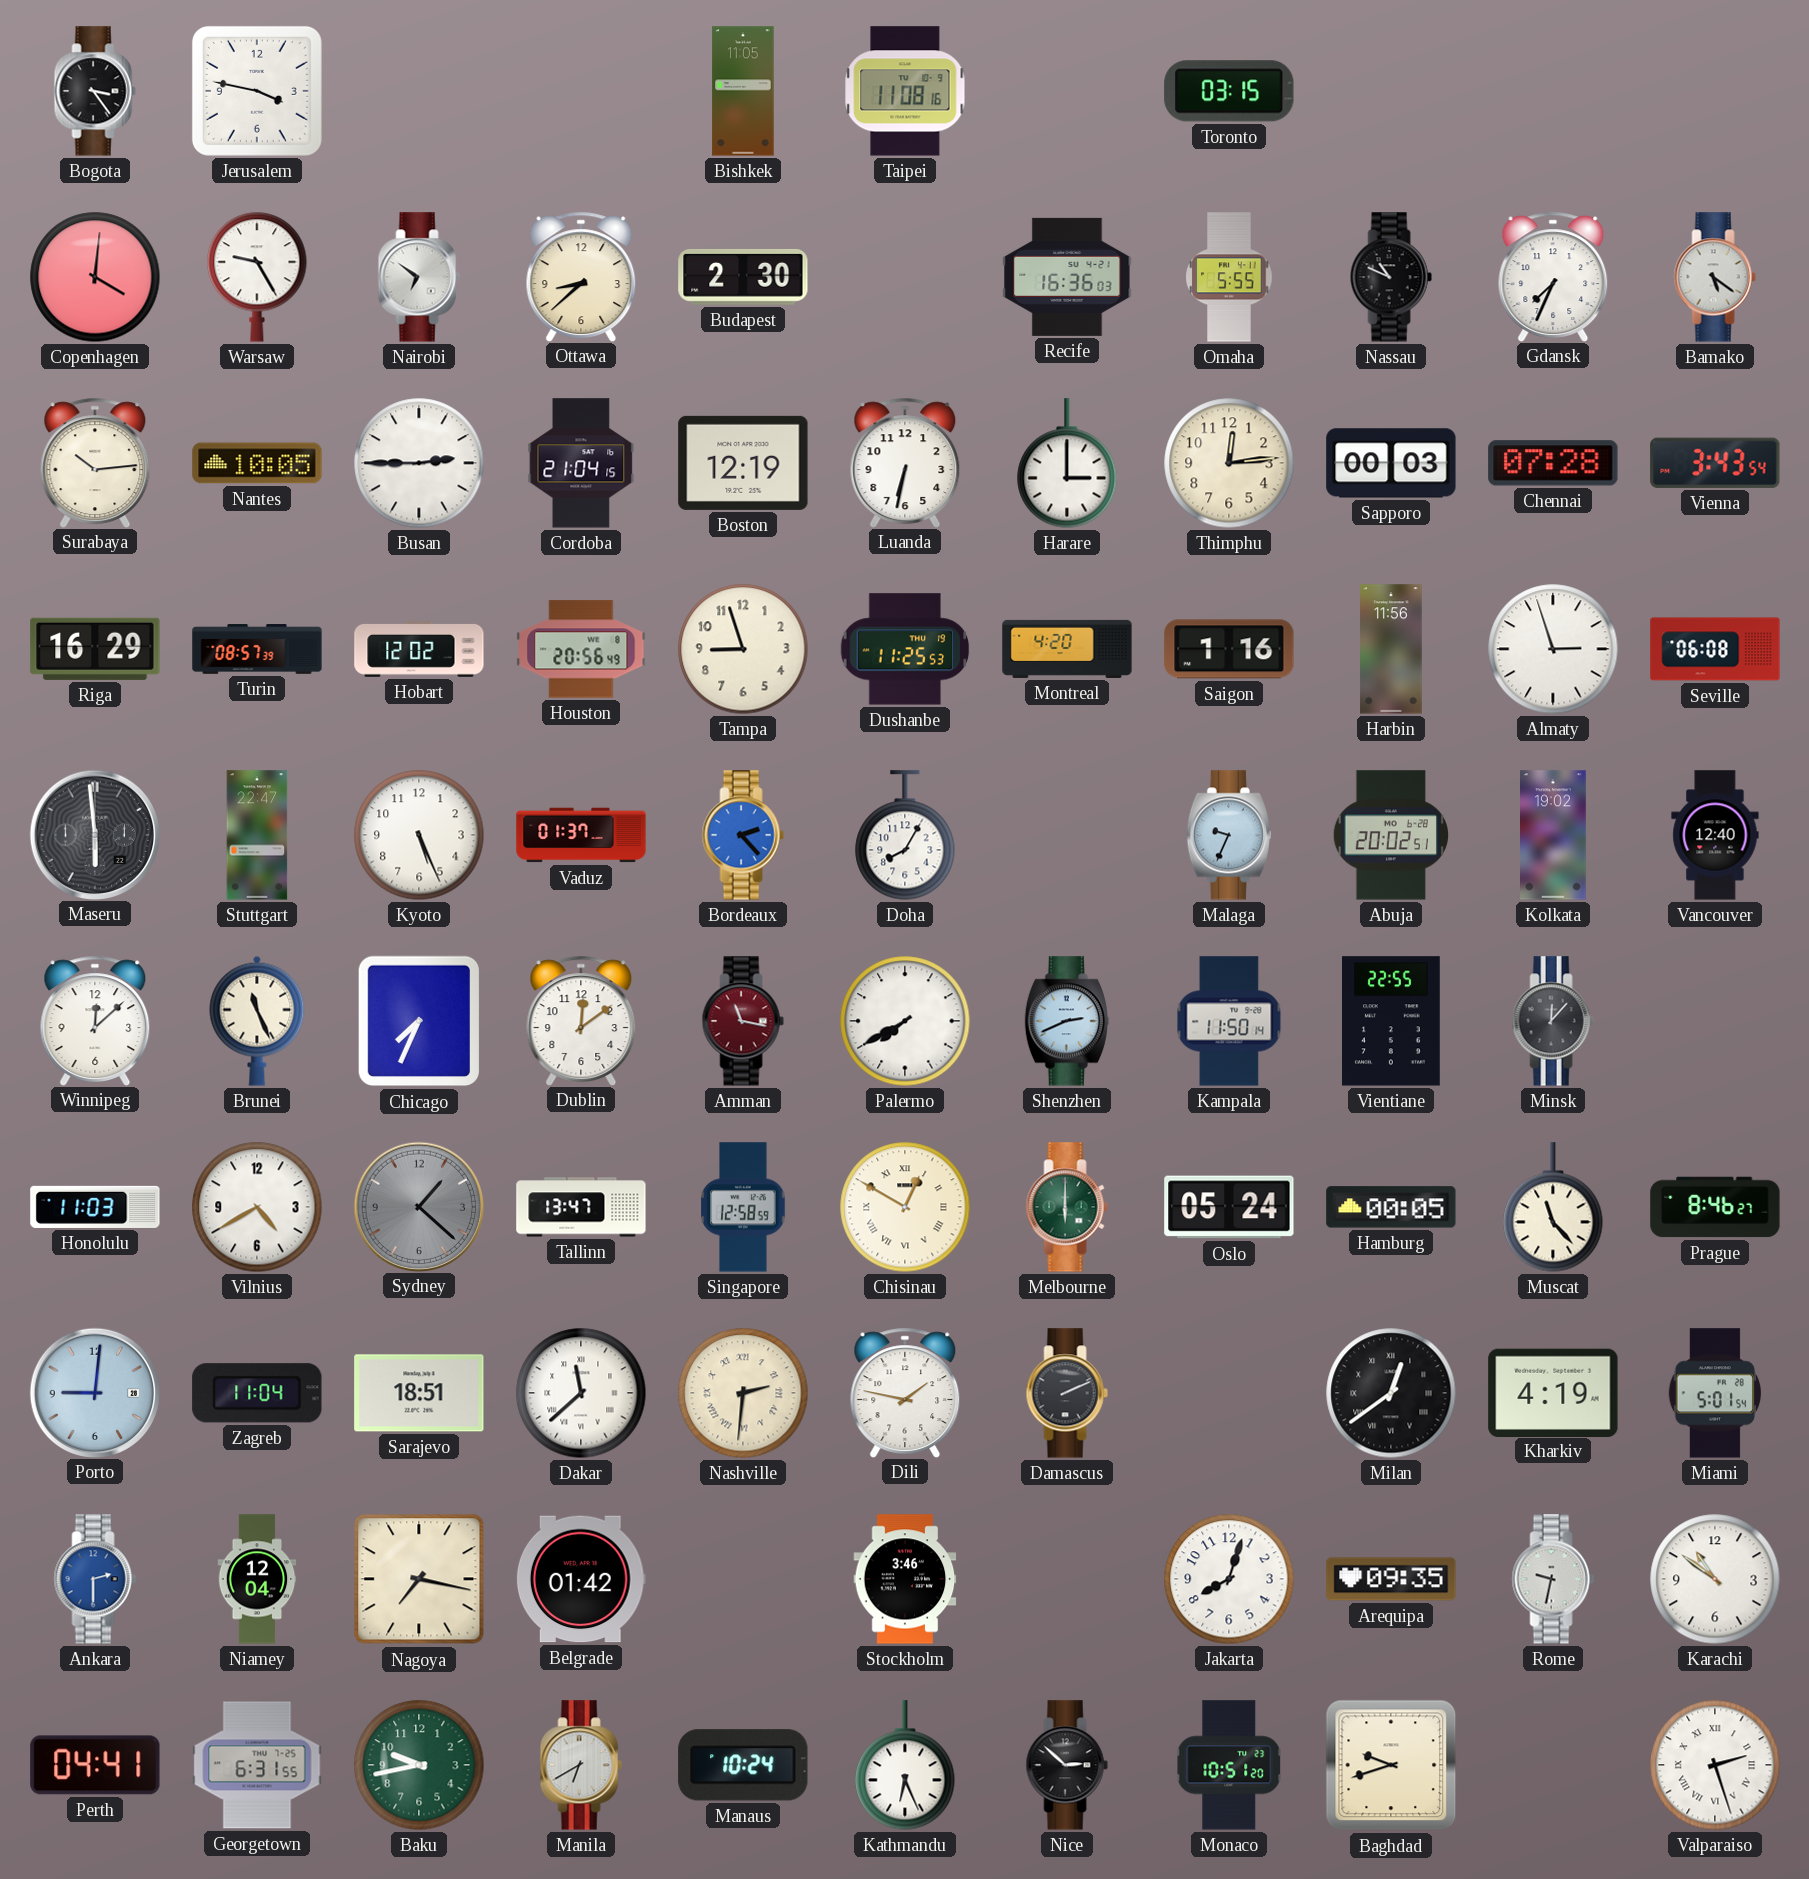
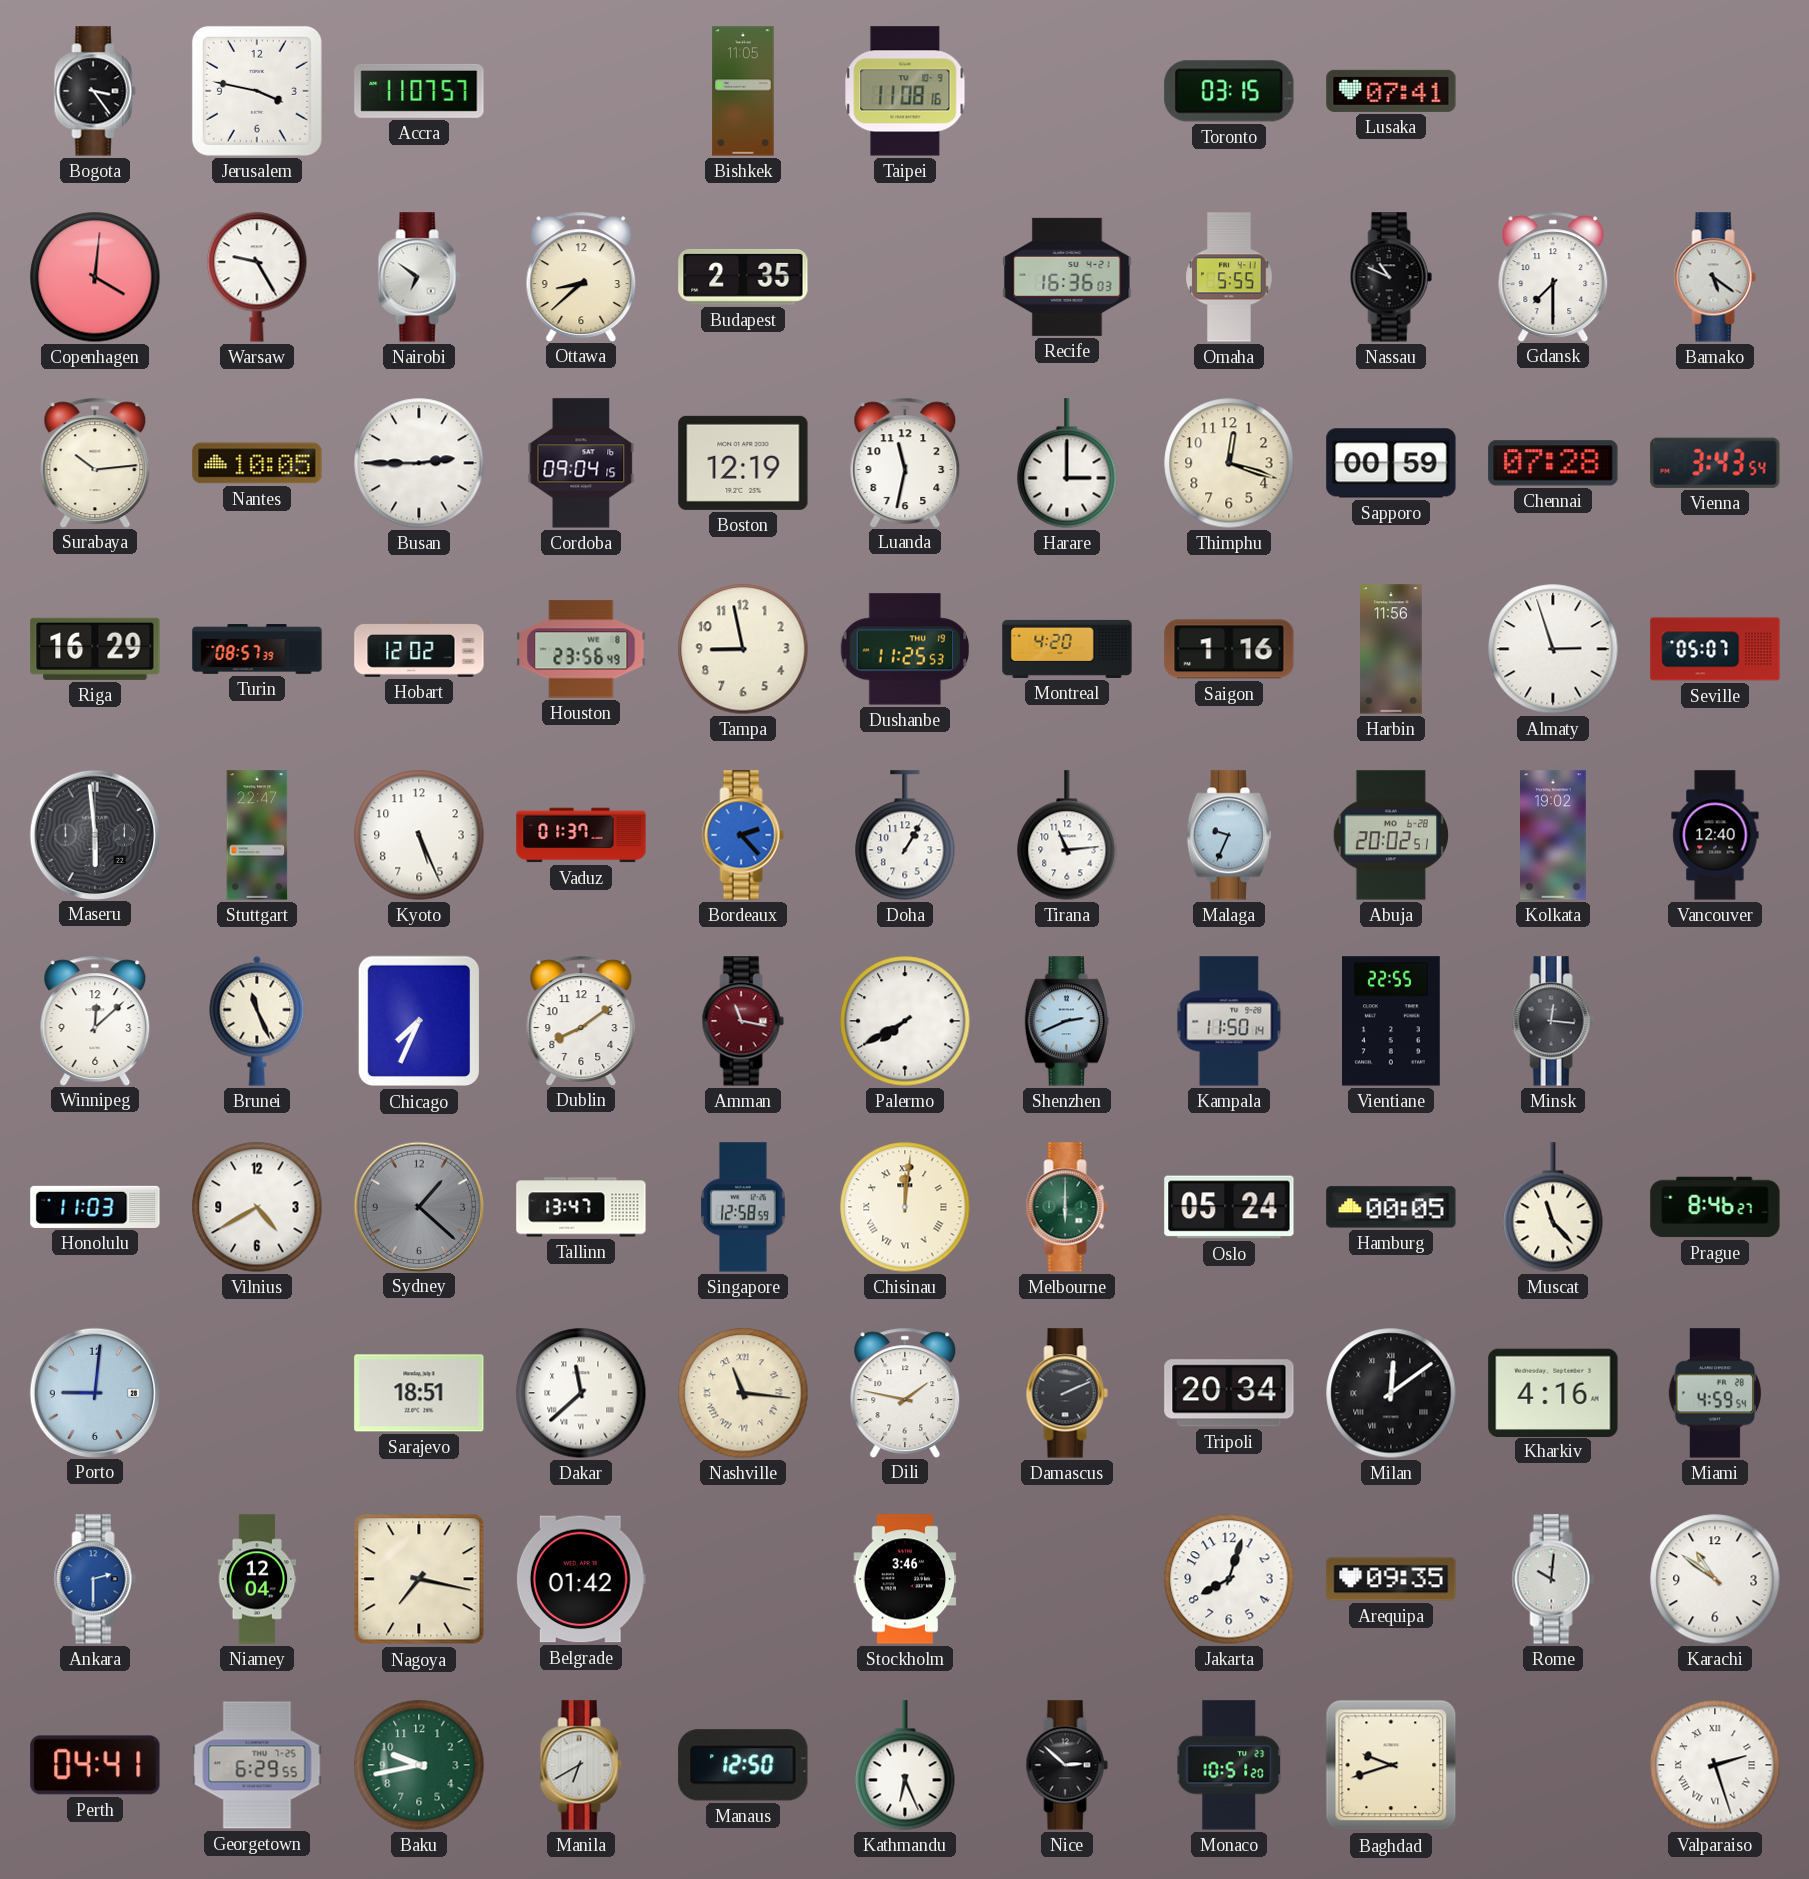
Accra: none -> 11:07
Lusaka: none -> 07:41
Budapest: 2:30 -> 2:35
Gdansk: 7:34 -> 7:30
Cordoba: 21:04 -> 09:04
Luanda: 6:32 -> 11:32
Thimphu: 12:14 -> 12:18
Sapporo: 00:03 -> 00:59
Houston: 20:56 -> 23:56
Tampa: 8:57 -> 8:58
Seville: 06:08 -> 05:07
Doha: 8:05 -> 1:05
Tirana: none -> 11:14
Dublin: 12:09 -> 8:09
Minsk: 12:07 -> 12:16
Chisinau: 12:50 -> 12:01
Zagreb: 11:04 -> none
Nashville: 2:31 -> 11:16
Tripoli: none -> 20:34
Milan: 12:39 -> 12:09
Kharkiv: 4:19 -> 4:16
Miami: 5:01 -> 4:59
Rome: 9:32 -> 10:01
Georgetown: 6:31 -> 6:29
Manaus: 10:24 -> 12:50
